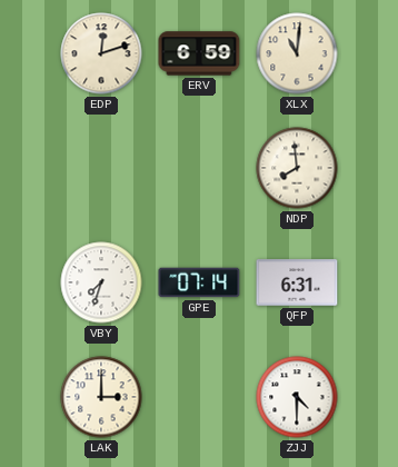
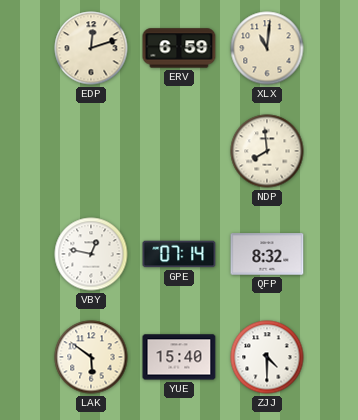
VBY: 7:33 -> 12:47
QFP: 6:31 -> 8:32
LAK: 3:00 -> 5:51
YUE: none -> 15:40
